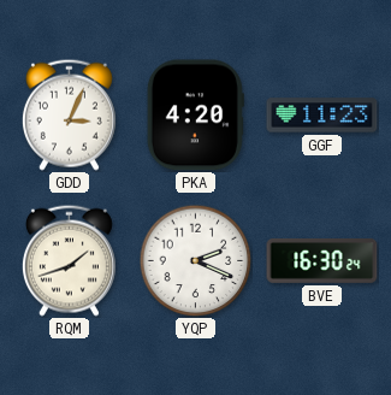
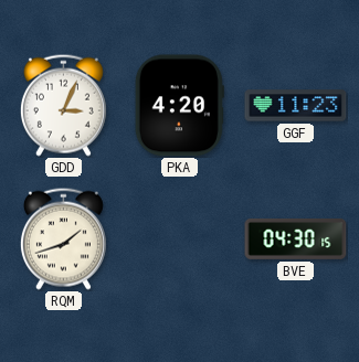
YQP: 2:19 -> none
BVE: 16:30 -> 04:30
